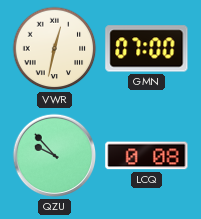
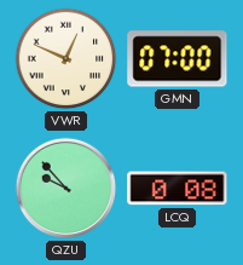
VWR: 12:32 -> 12:49
